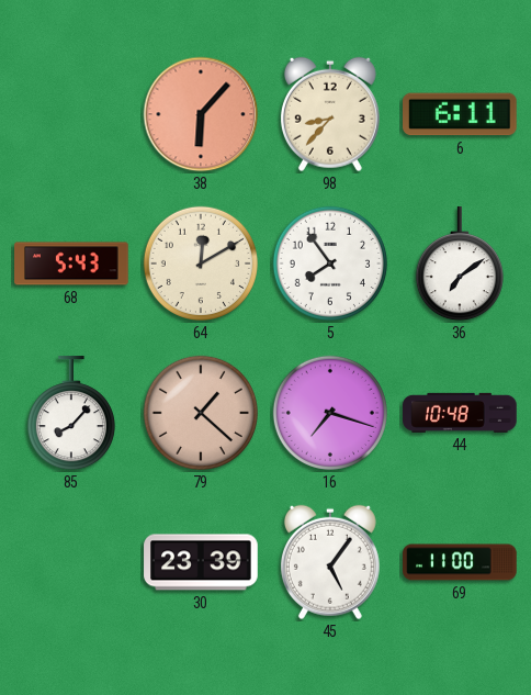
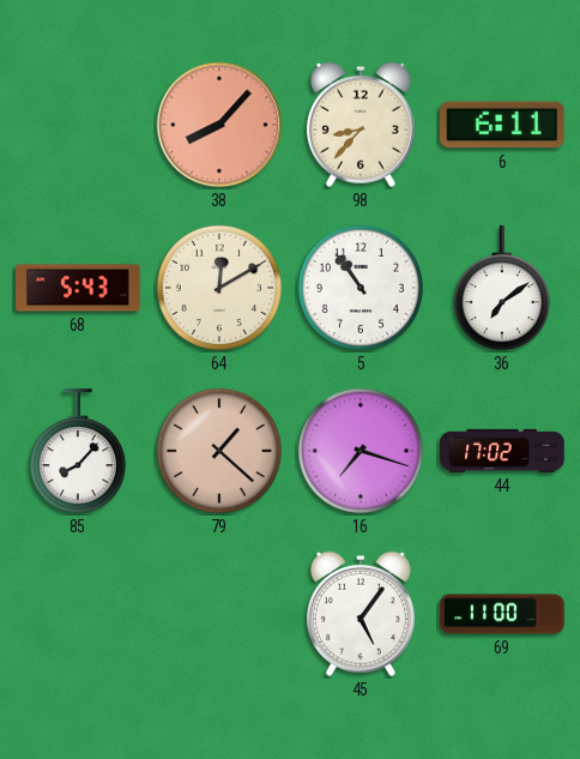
38: 6:07 -> 8:07
5: 7:54 -> 10:54
44: 10:48 -> 17:02
30: 23:39 -> none
